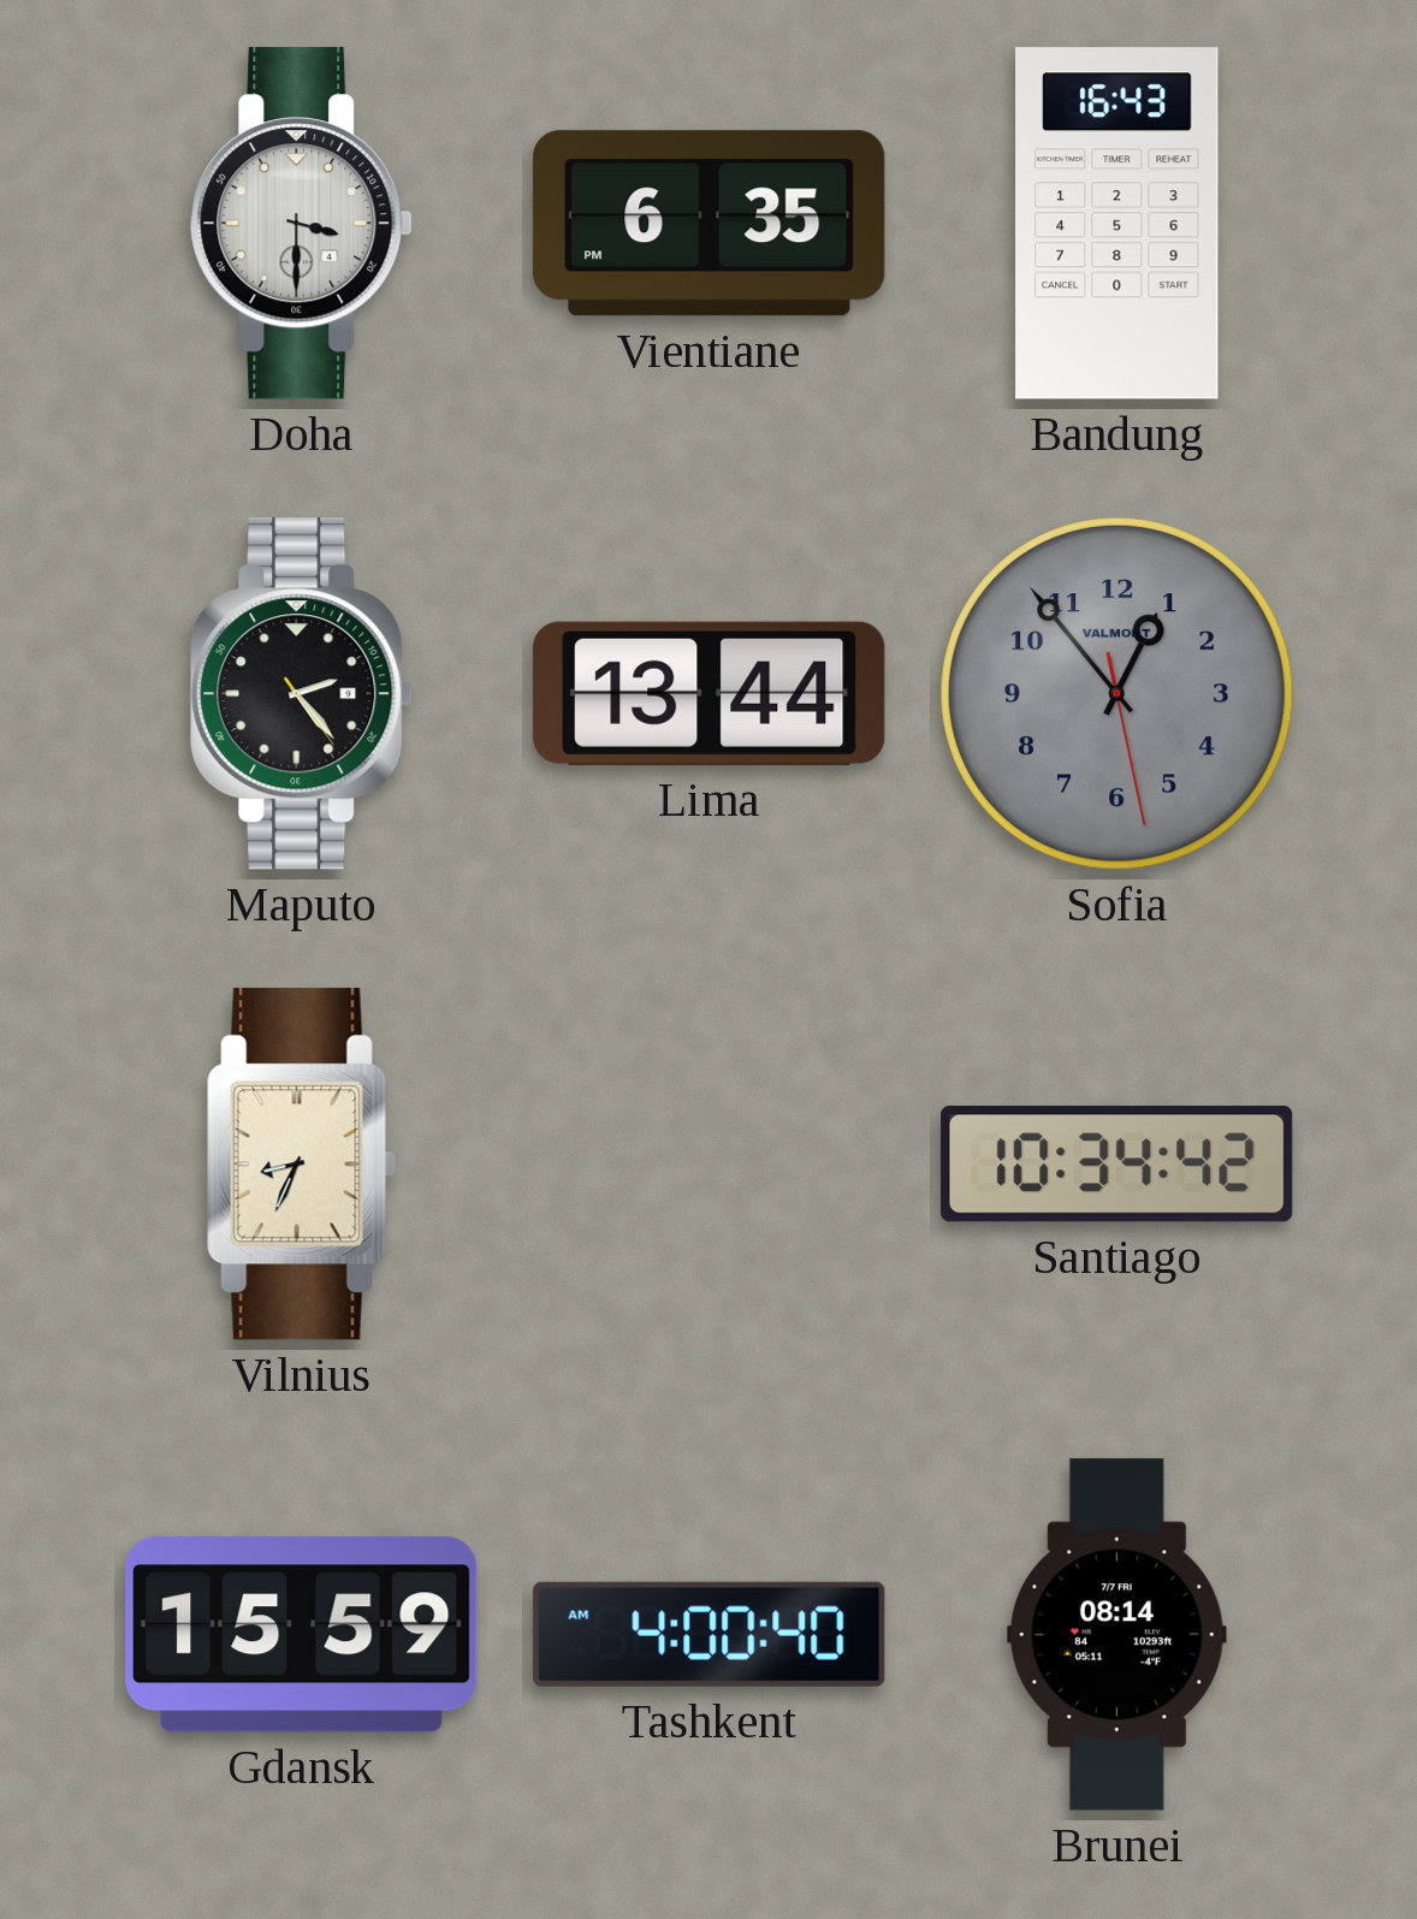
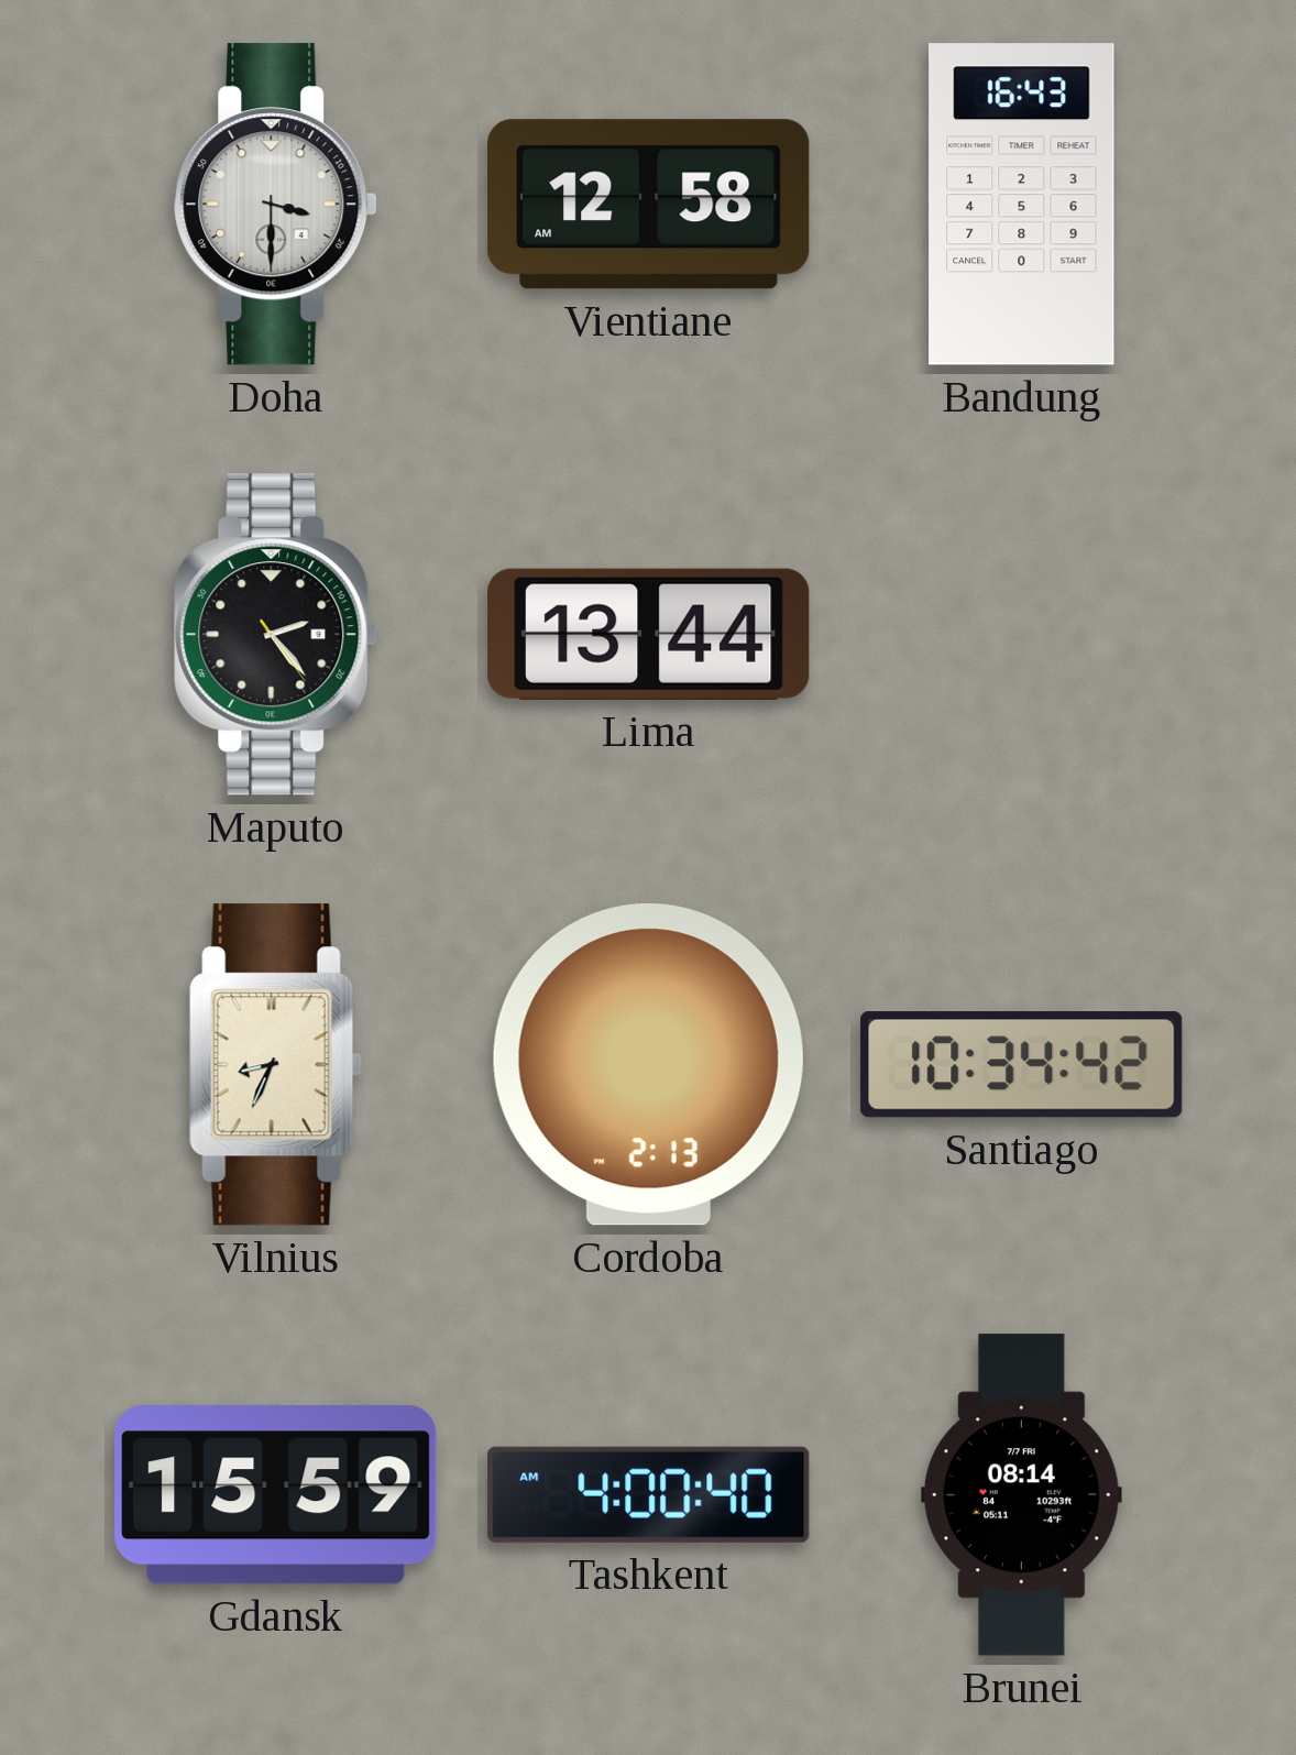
Vientiane: 6:35 -> 12:58
Sofia: 12:53 -> none
Cordoba: none -> 2:13
